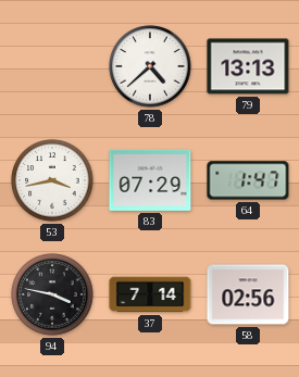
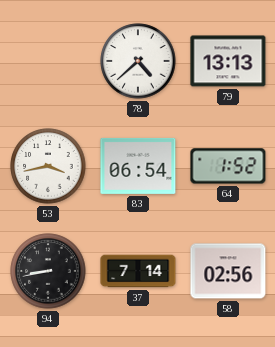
83: 07:29 -> 06:54
64: 1:47 -> 1:52
94: 3:47 -> 8:43
